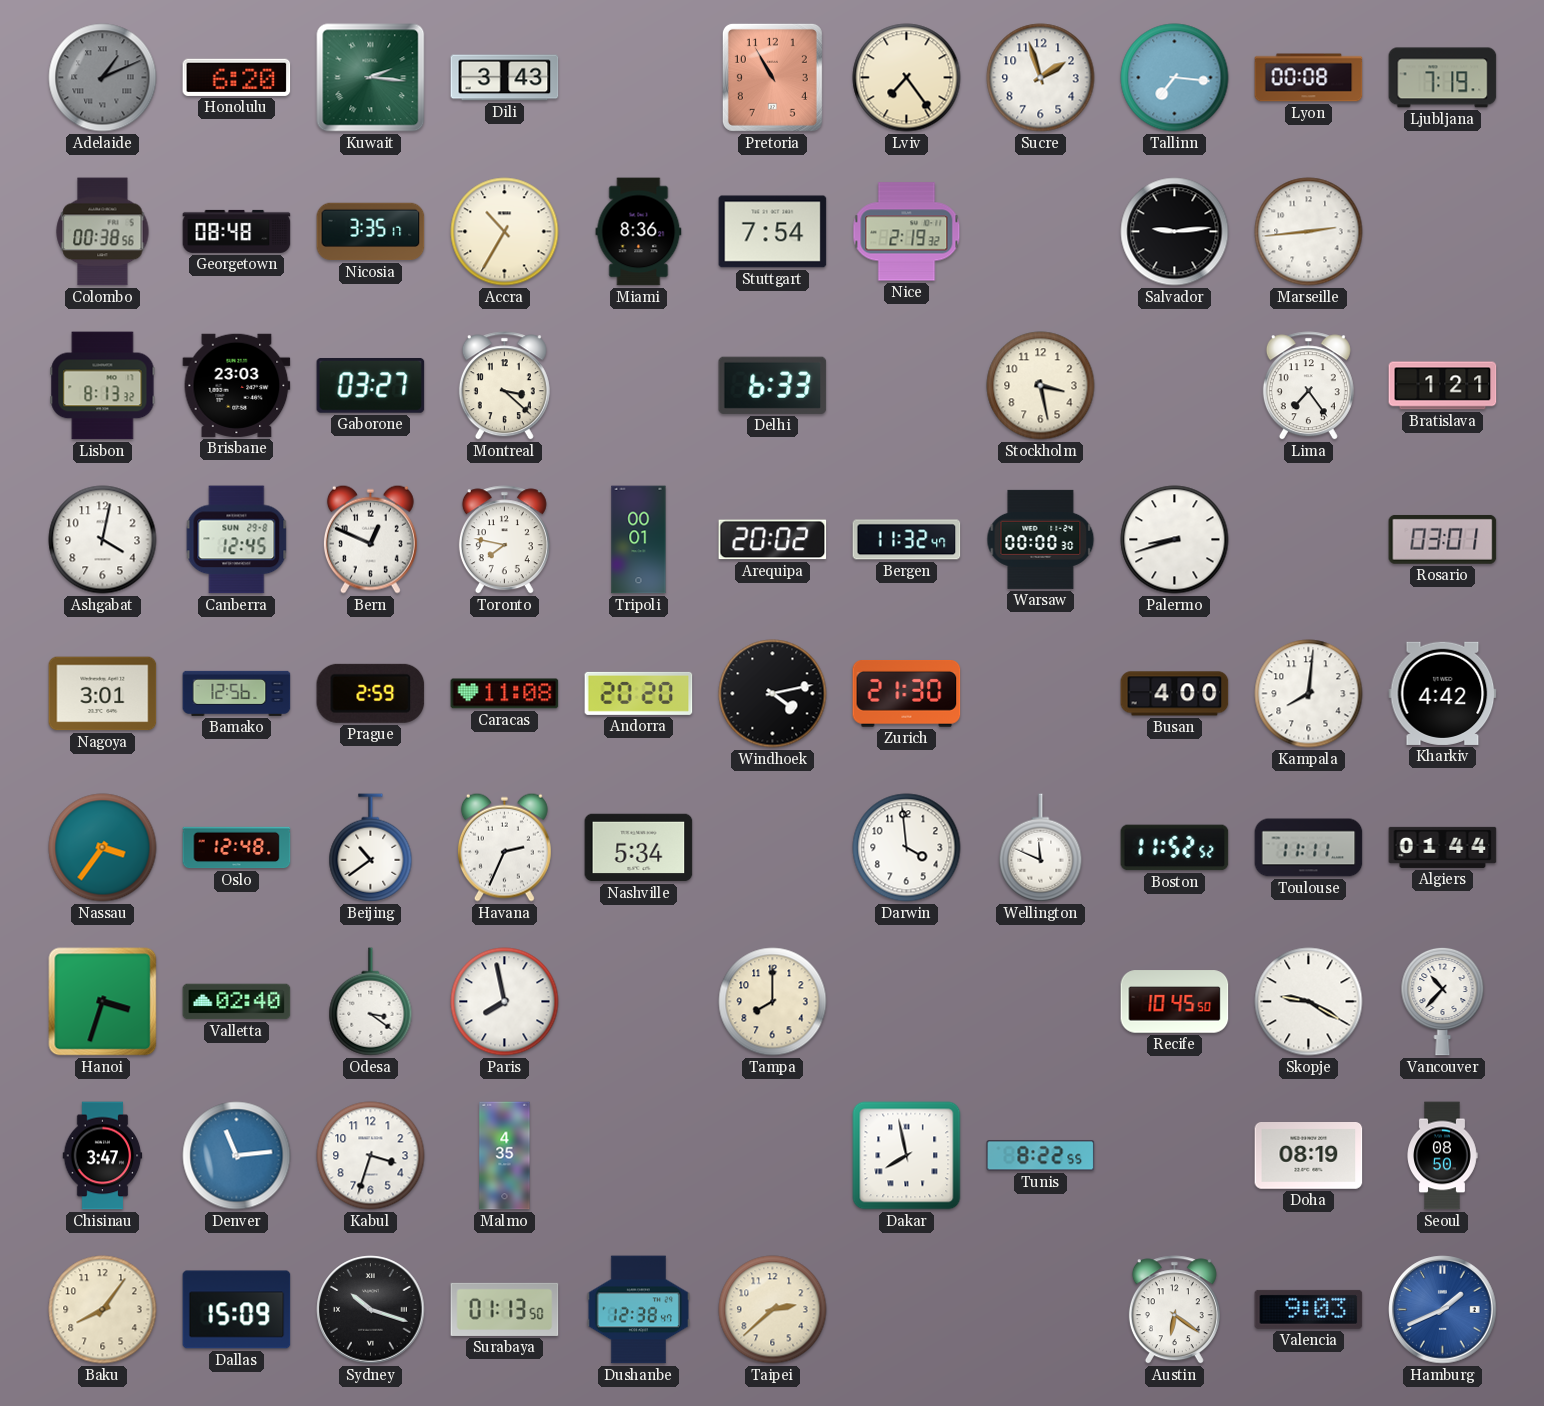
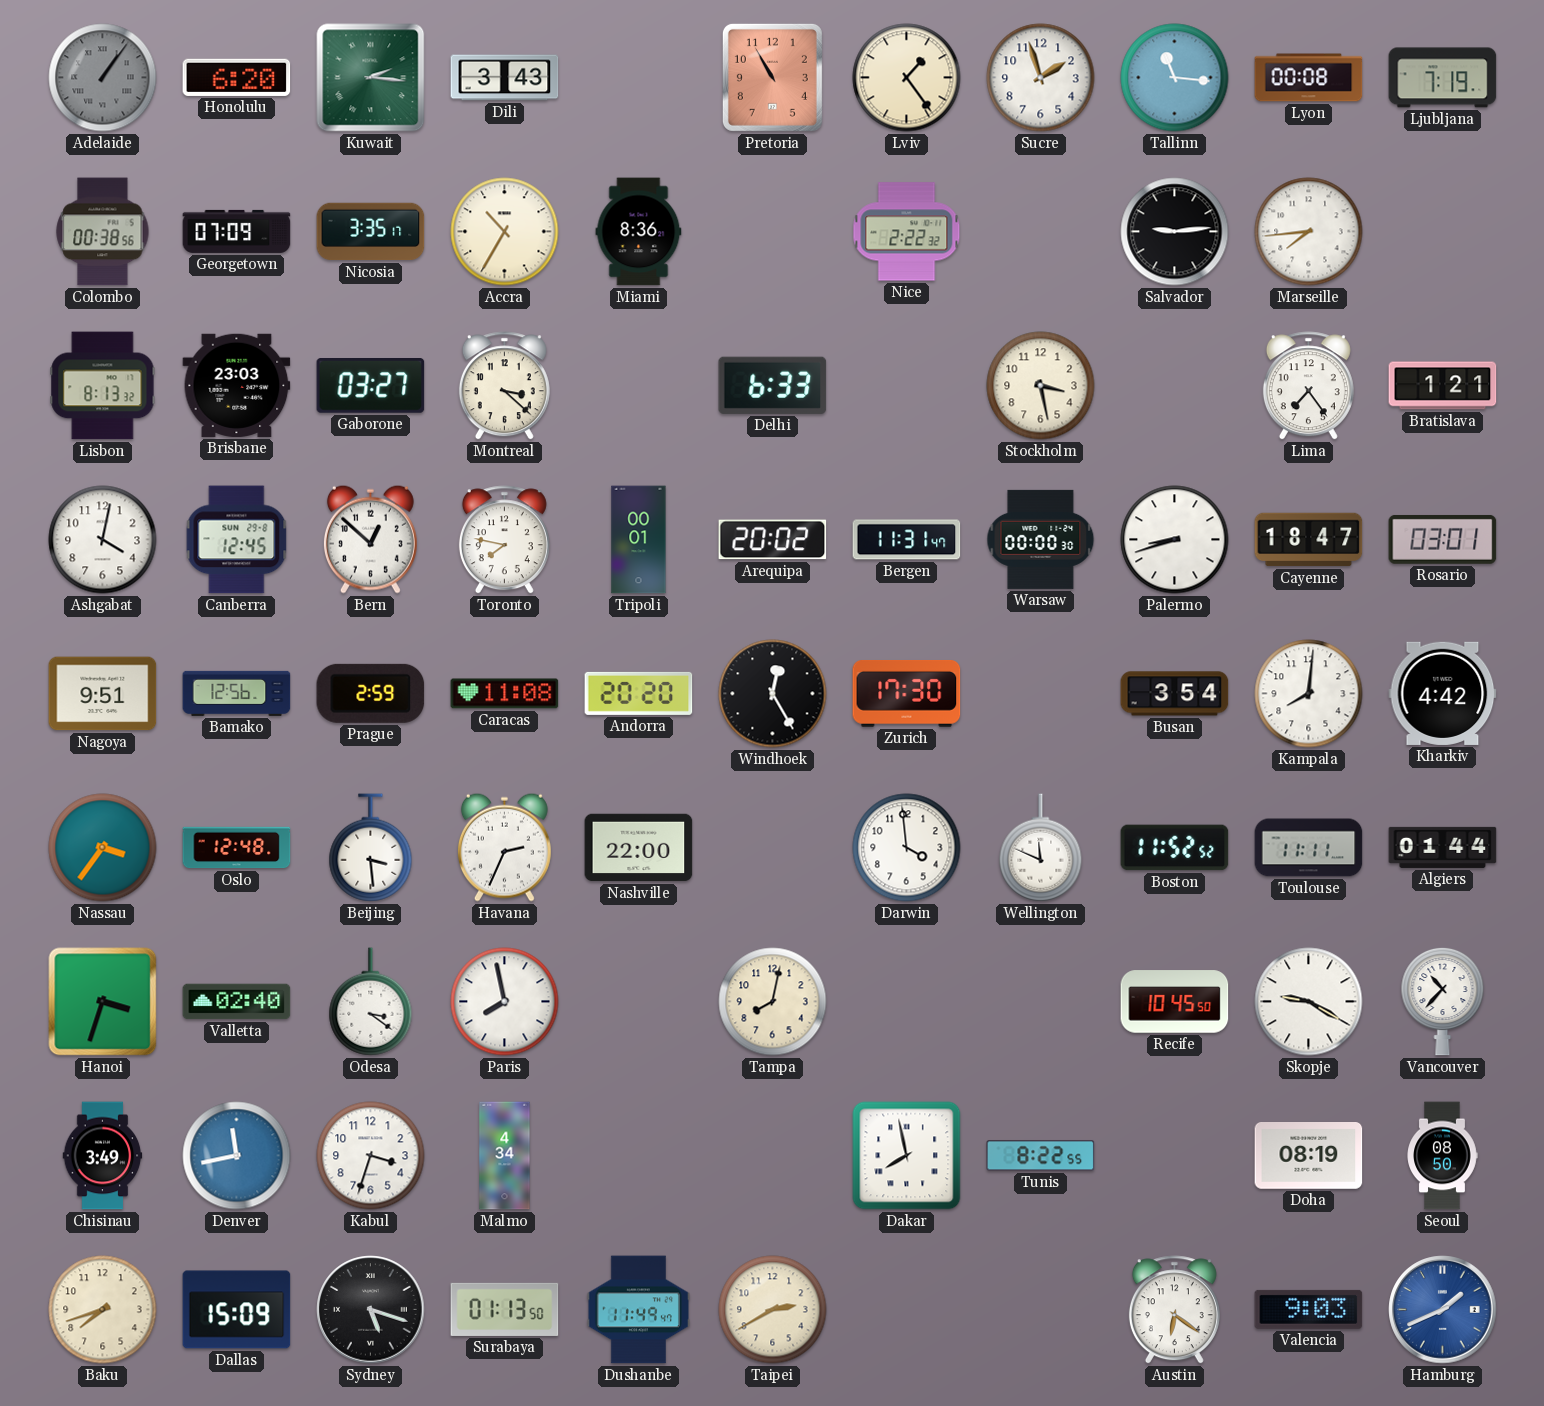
Adelaide: 1:11 -> 1:06
Lviv: 7:24 -> 1:24
Tallinn: 7:16 -> 11:16
Georgetown: 08:48 -> 07:09
Stuttgart: 7:54 -> none
Nice: 2:19 -> 2:22
Marseille: 2:44 -> 7:44
Bern: 12:49 -> 12:52
Bergen: 11:32 -> 11:31
Cayenne: none -> 18:47
Nagoya: 3:01 -> 9:51
Windhoek: 4:13 -> 12:25
Zurich: 21:30 -> 17:30
Busan: 4:00 -> 3:54
Beijing: 10:39 -> 3:29
Nashville: 5:34 -> 22:00
Tampa: 8:00 -> 8:02
Chisinau: 3:47 -> 3:49
Denver: 11:14 -> 11:43
Malmo: 4:35 -> 4:34
Baku: 8:06 -> 7:42
Sydney: 10:18 -> 5:18
Dushanbe: 12:38 -> 11:49
Taipei: 2:38 -> 2:40
